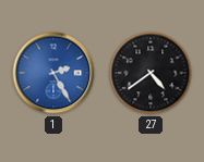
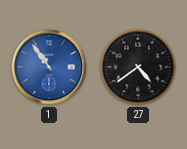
1: 2:25 -> 10:54
